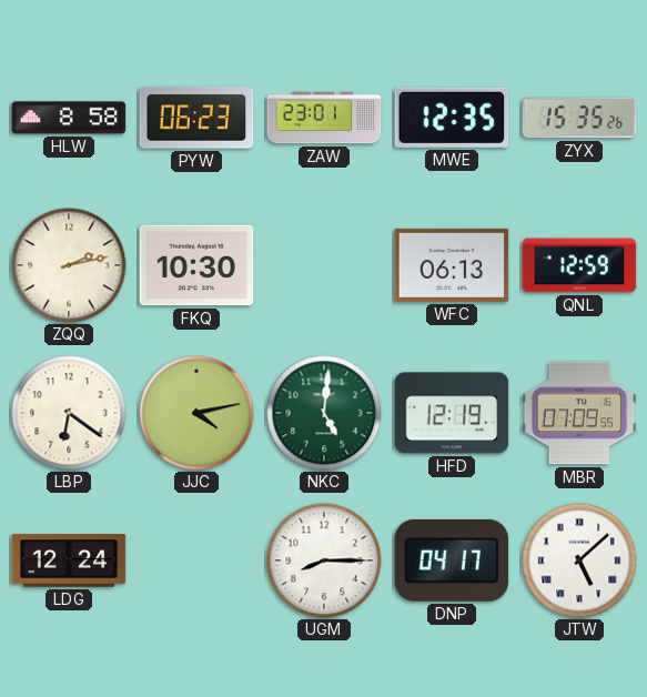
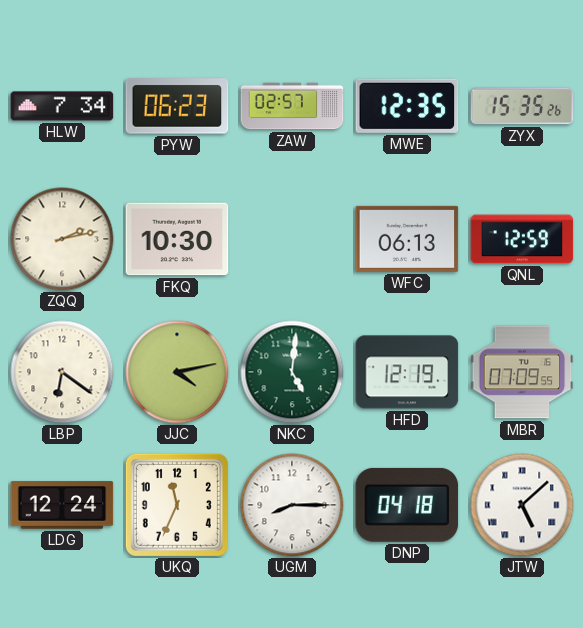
HLW: 8:58 -> 7:34
ZAW: 23:01 -> 02:57
UKQ: none -> 11:34
DNP: 04:17 -> 04:18
